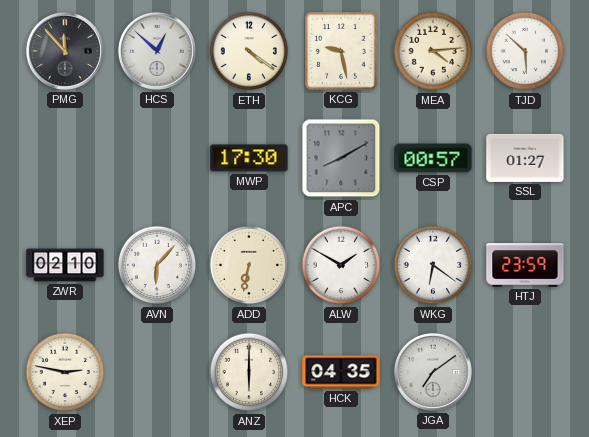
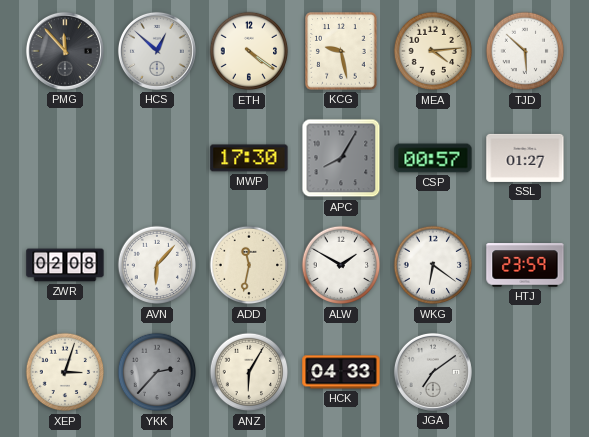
APC: 8:10 -> 8:05
ZWR: 02:10 -> 02:08
ADD: 6:32 -> 11:32
XEP: 2:47 -> 3:03
YKK: none -> 2:37
ANZ: 6:00 -> 6:05
HCK: 04:35 -> 04:33
